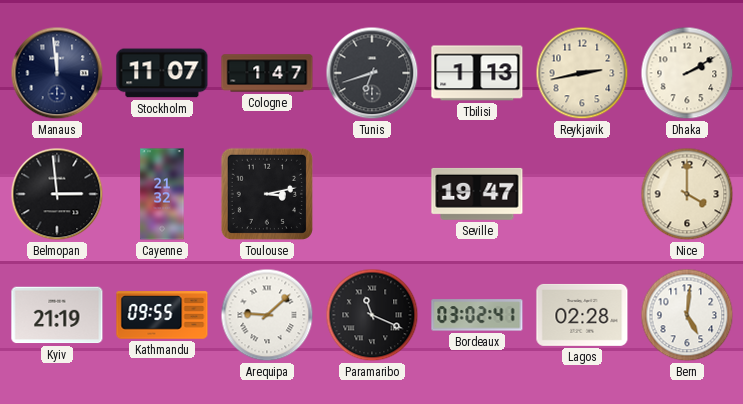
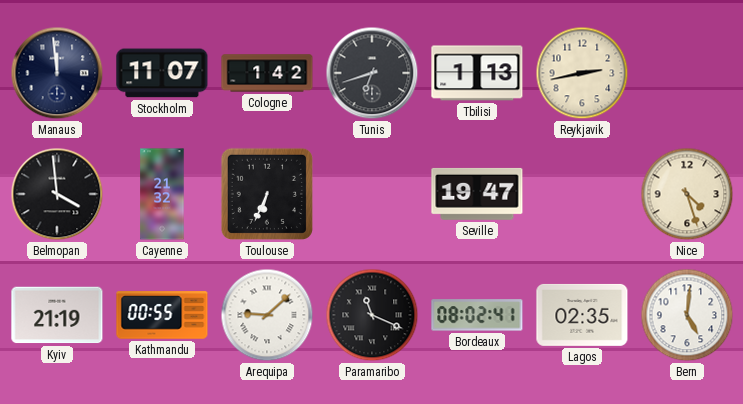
Cologne: 1:47 -> 1:42
Dhaka: 2:10 -> none
Belmopan: 2:59 -> 3:59
Toulouse: 3:13 -> 6:34
Nice: 4:00 -> 4:27
Kathmandu: 09:55 -> 00:55
Bordeaux: 03:02 -> 08:02
Lagos: 02:28 -> 02:35
